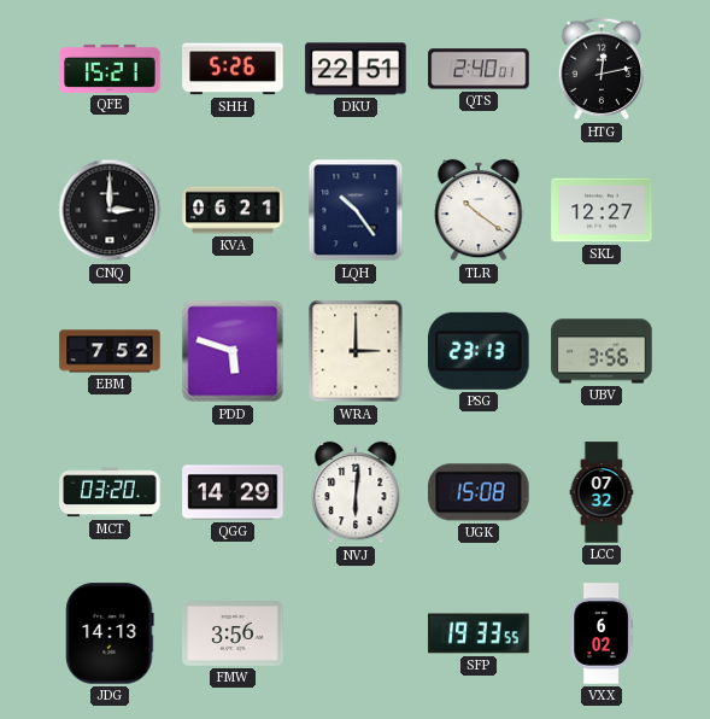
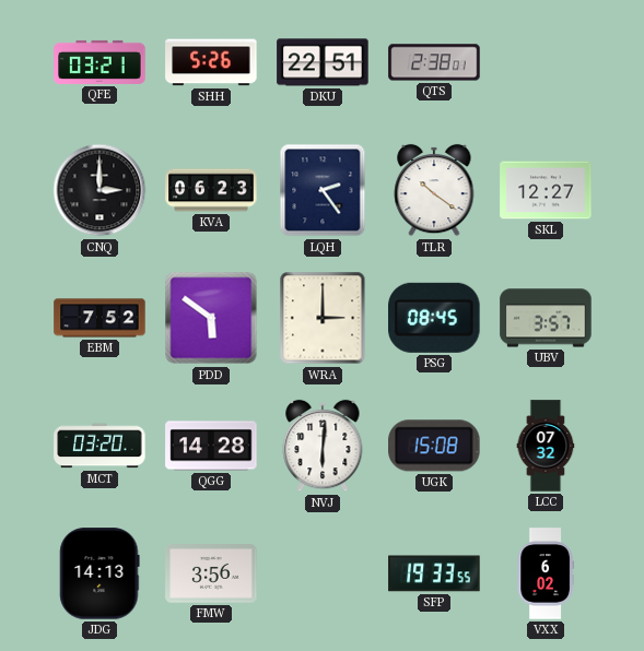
QFE: 15:21 -> 03:21
QTS: 2:40 -> 2:38
HTG: 12:13 -> none
KVA: 06:21 -> 06:23
LQH: 10:24 -> 2:24
PDD: 5:48 -> 5:51
PSG: 23:13 -> 08:45
UBV: 3:56 -> 3:57
QGG: 14:29 -> 14:28
